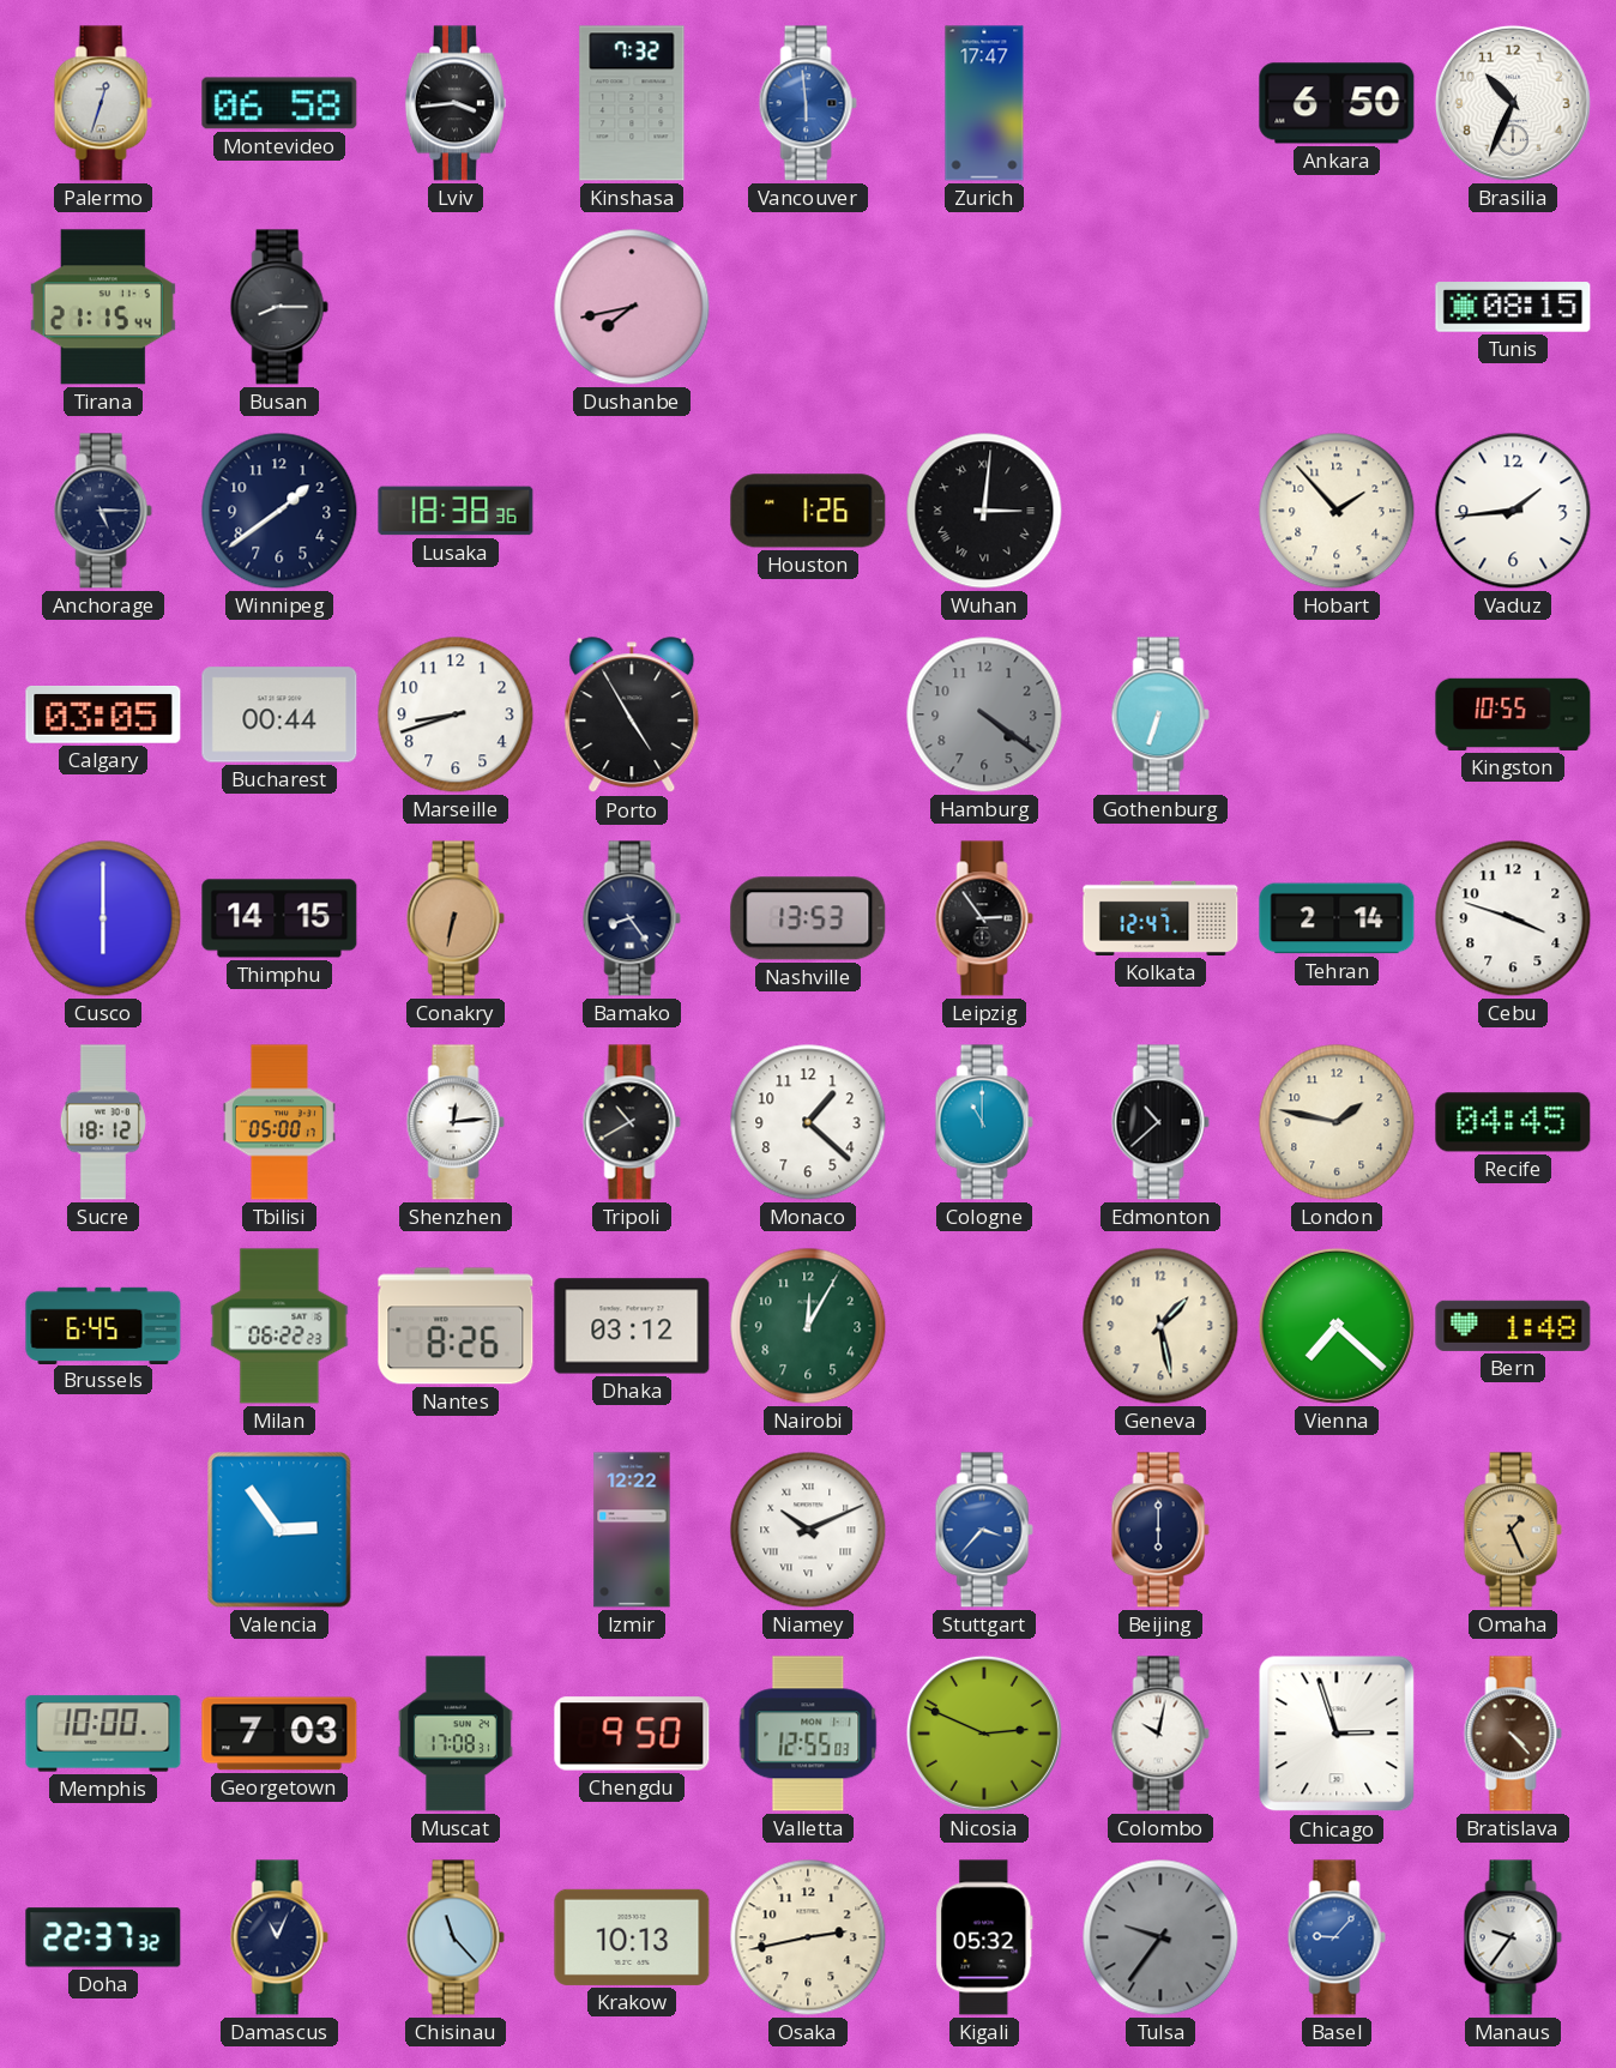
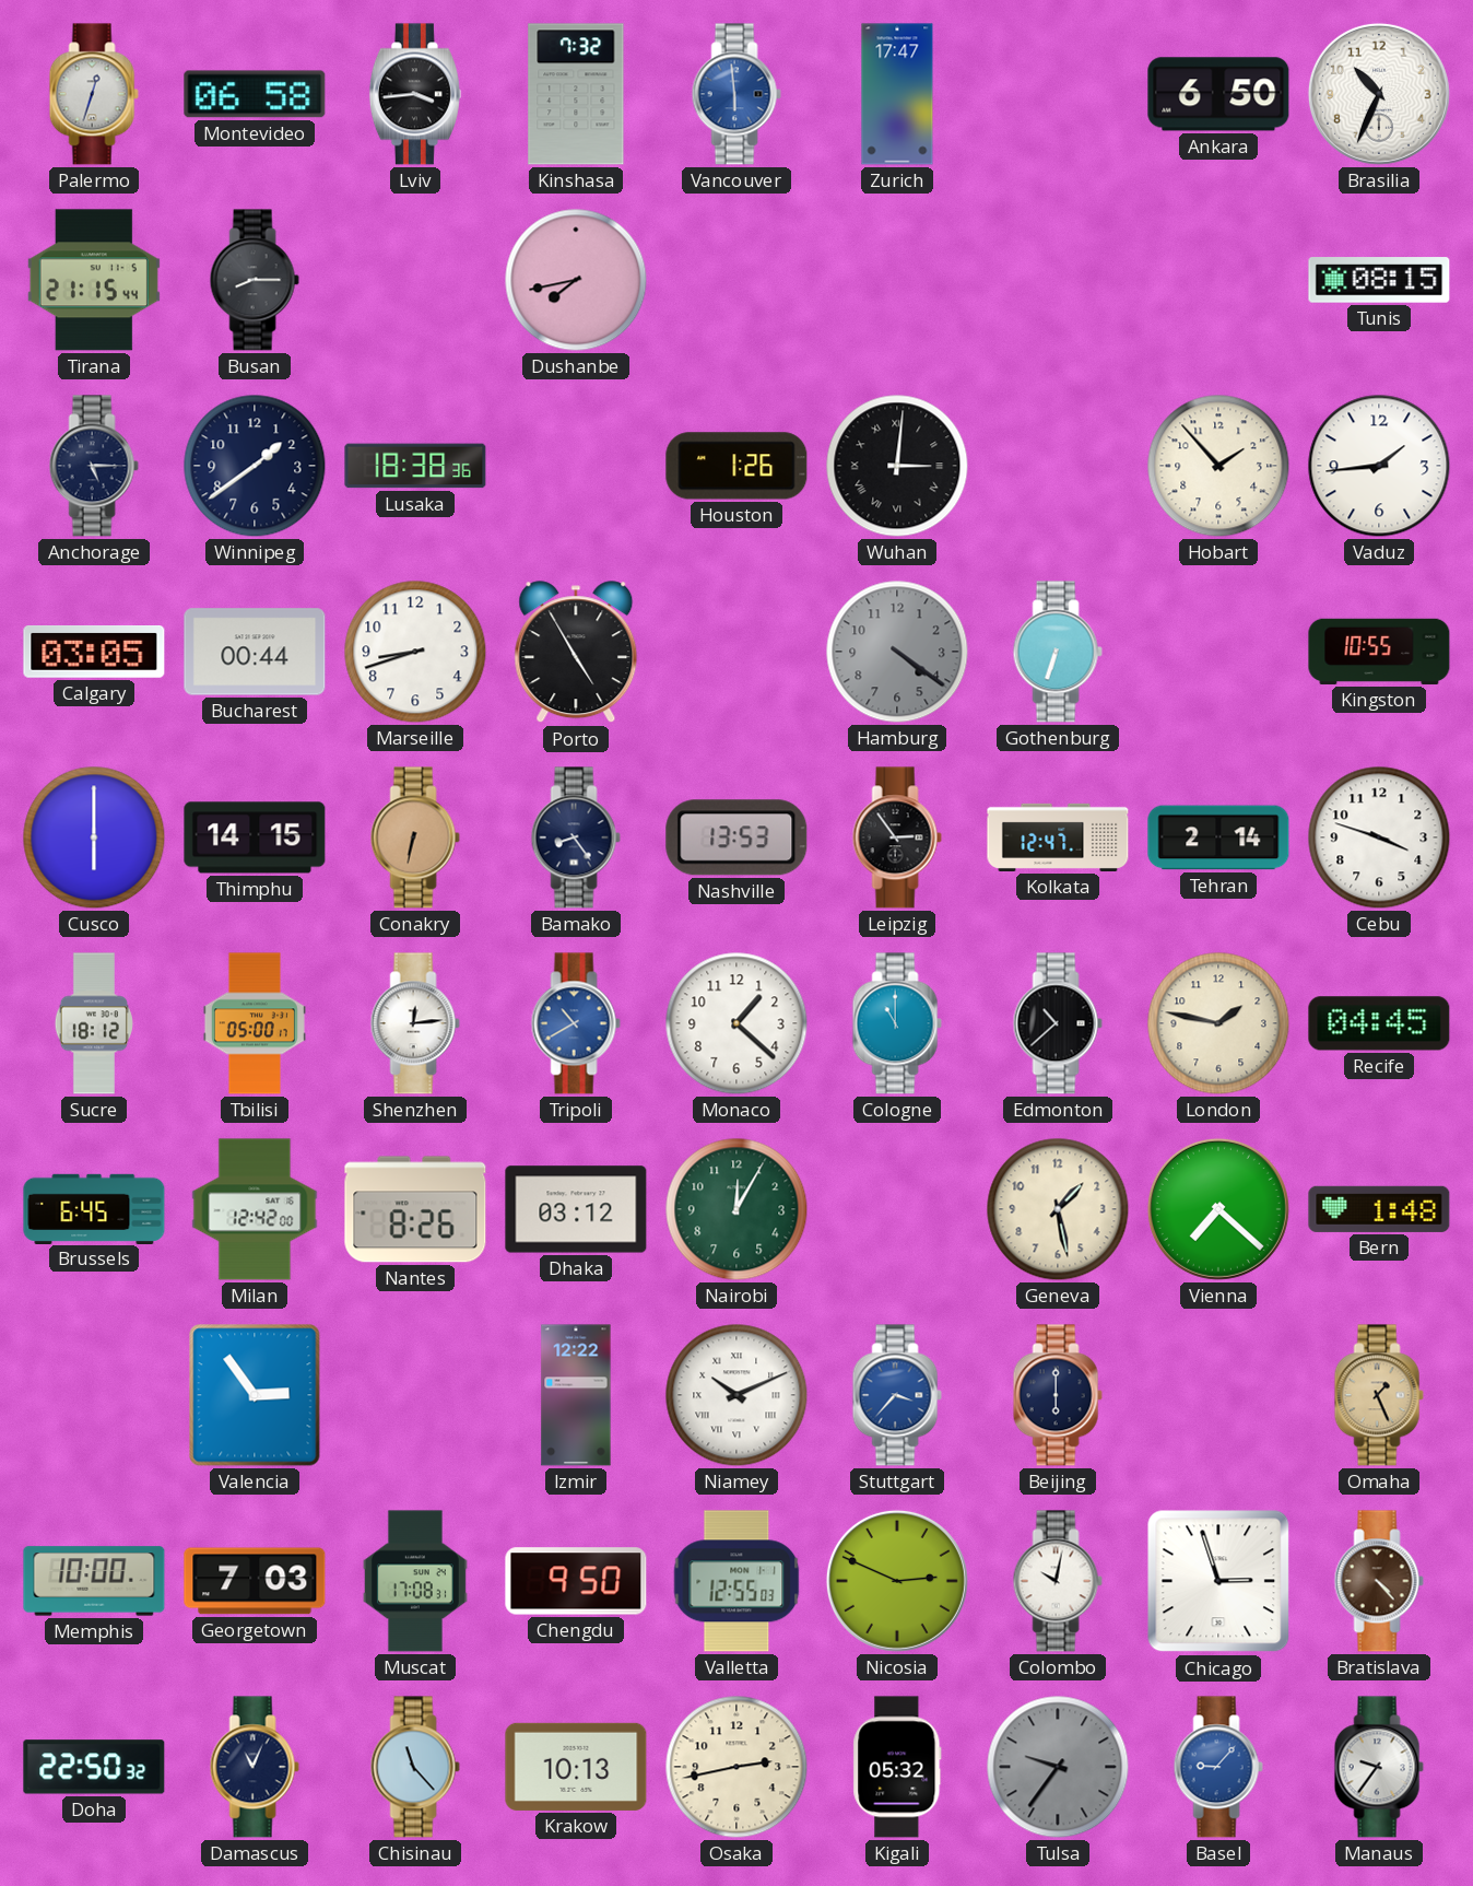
Tripoli dial: black -> blue
Milan: 06:22 -> 12:42
Doha: 22:37 -> 22:50
